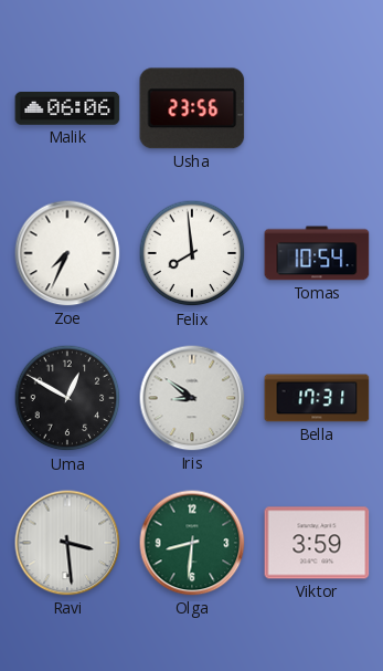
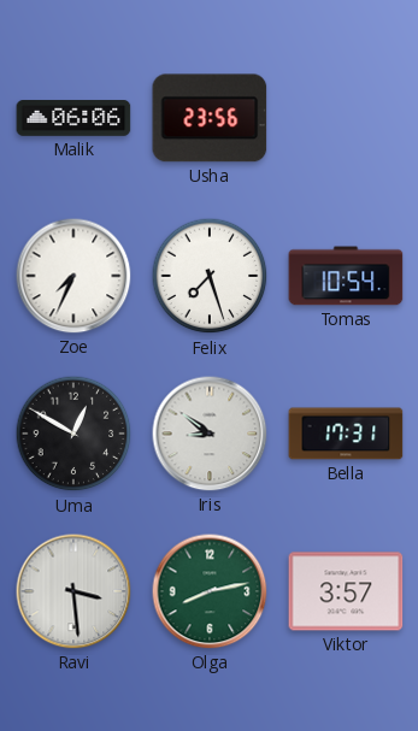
Felix: 7:59 -> 7:27
Olga: 8:31 -> 8:13
Viktor: 3:59 -> 3:57
